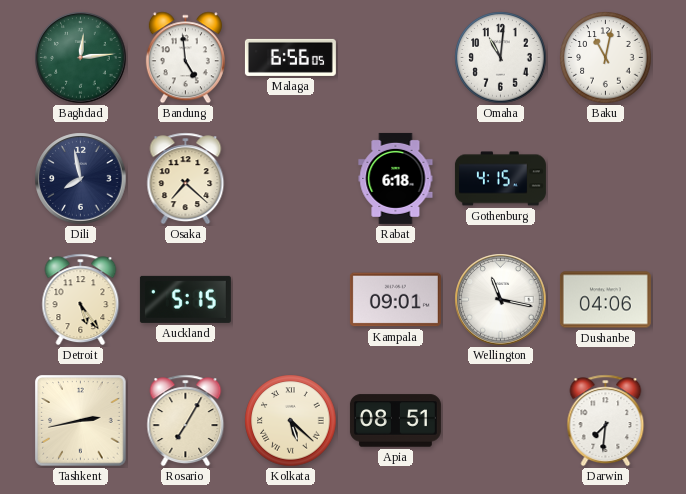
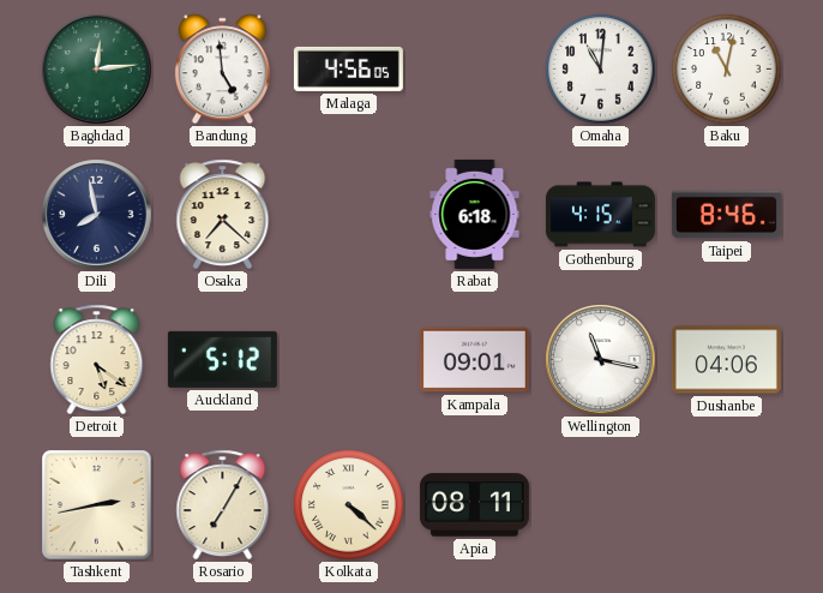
Malaga: 6:56 -> 4:56
Taipei: none -> 8:46
Detroit: 5:24 -> 5:21
Auckland: 5:15 -> 5:12
Kolkata: 5:22 -> 4:22
Apia: 08:51 -> 08:11
Darwin: 7:31 -> none
